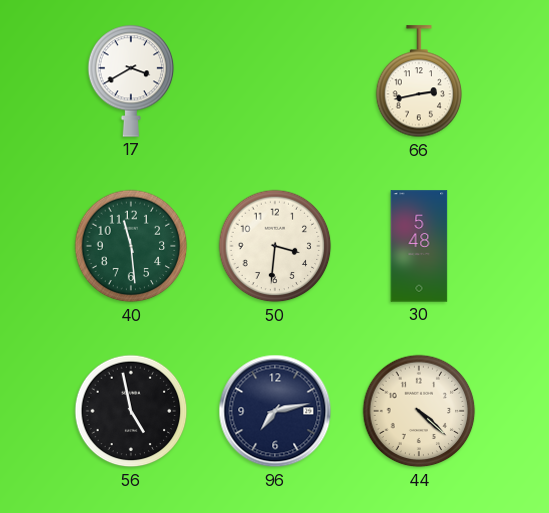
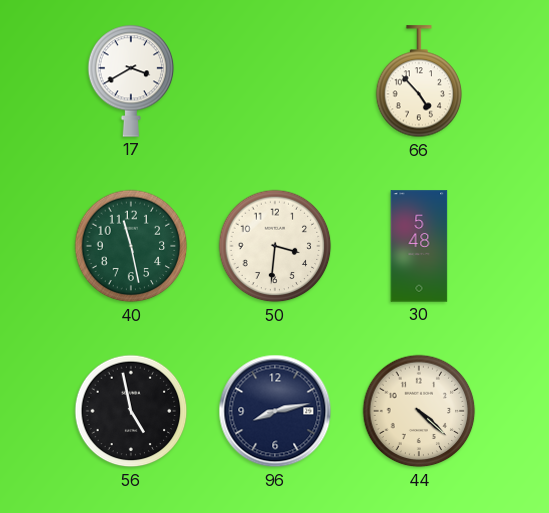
66: 2:43 -> 4:53
40: 11:29 -> 11:28
96: 7:13 -> 8:13
